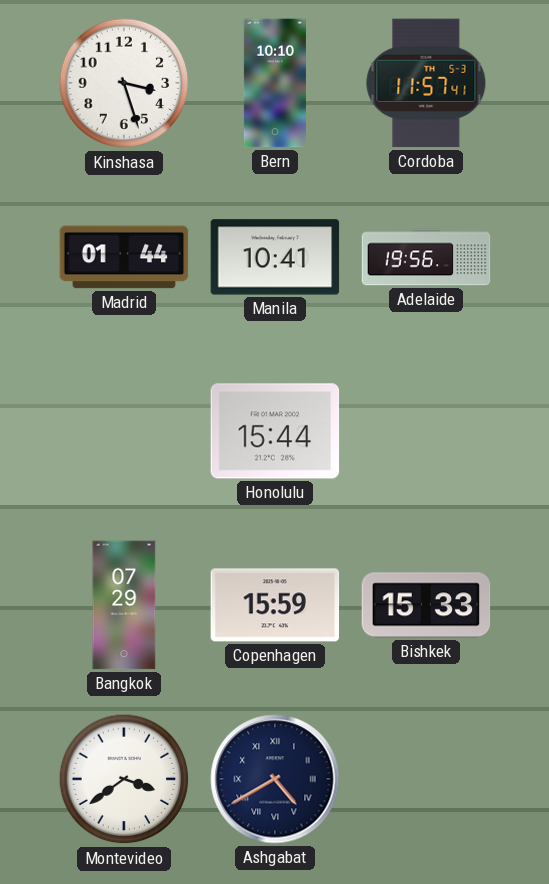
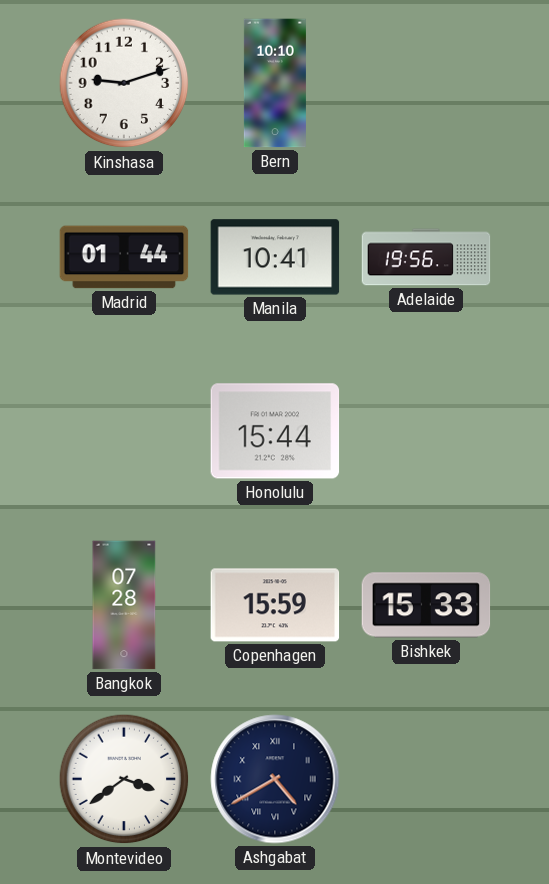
Kinshasa: 3:27 -> 9:12
Cordoba: 11:57 -> none
Bangkok: 07:29 -> 07:28
